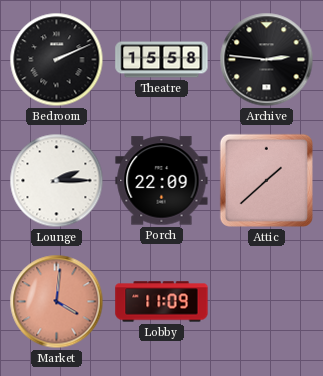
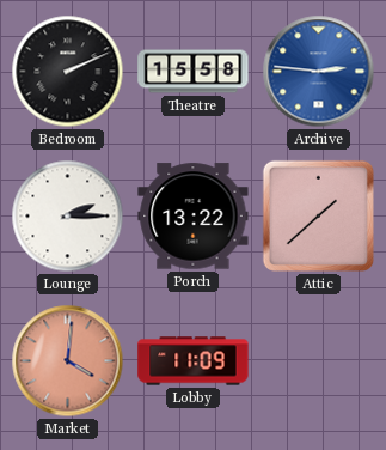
Archive dial: black -> blue
Porch: 22:09 -> 13:22
